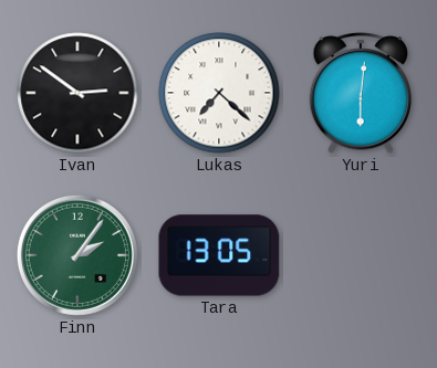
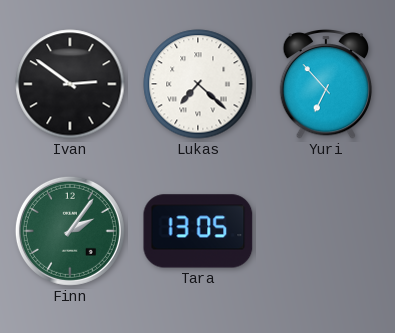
Yuri: 6:01 -> 6:53
